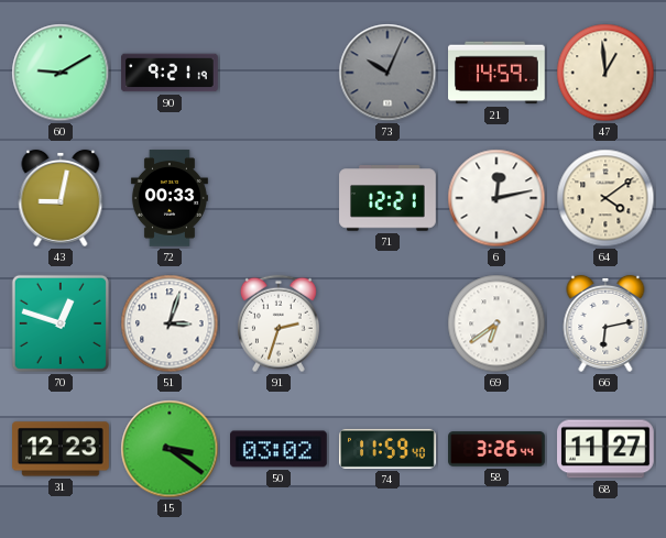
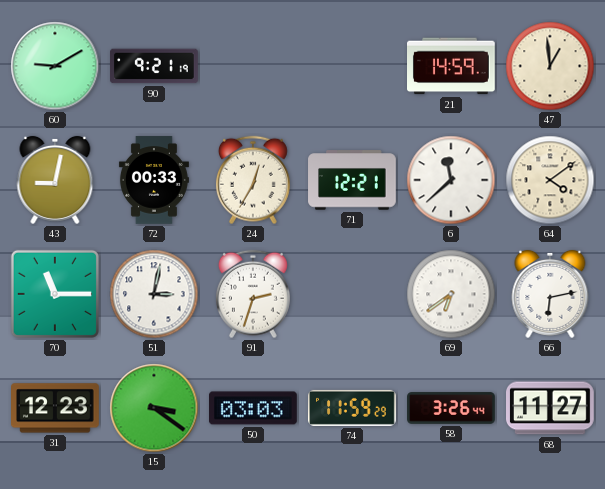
73: 10:04 -> none
24: none -> 12:35
6: 12:13 -> 11:38
70: 12:48 -> 11:15
51: 3:03 -> 3:02
50: 03:02 -> 03:03
74: 11:59:40 -> 11:59:29
